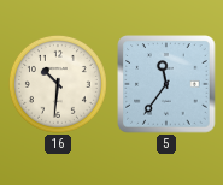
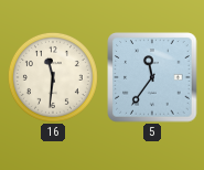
16: 10:31 -> 11:31
